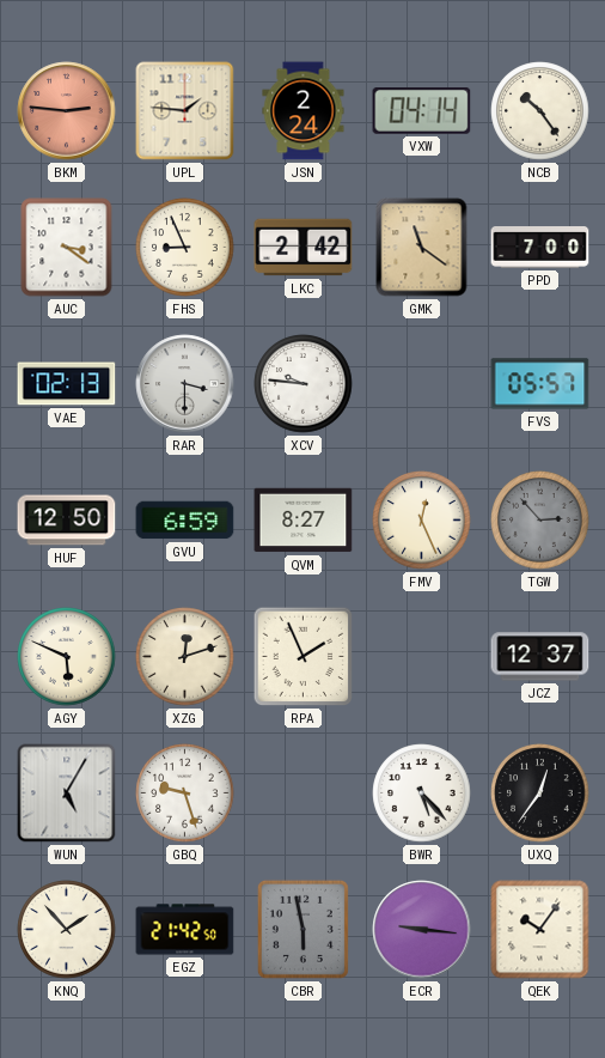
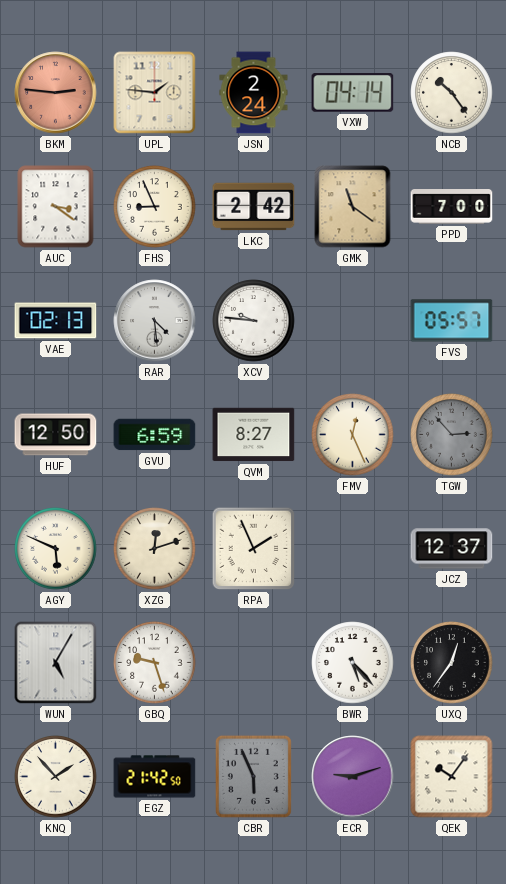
RAR: 3:30 -> 4:29
CBR: 5:58 -> 5:56
ECR: 9:16 -> 9:12
